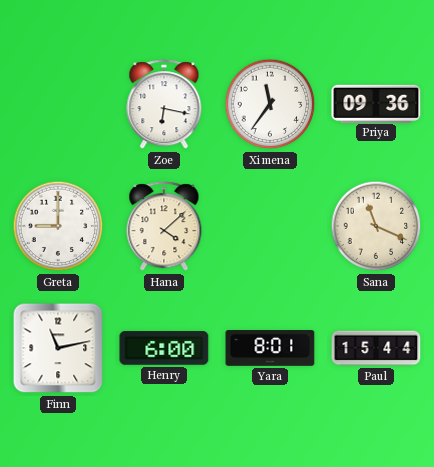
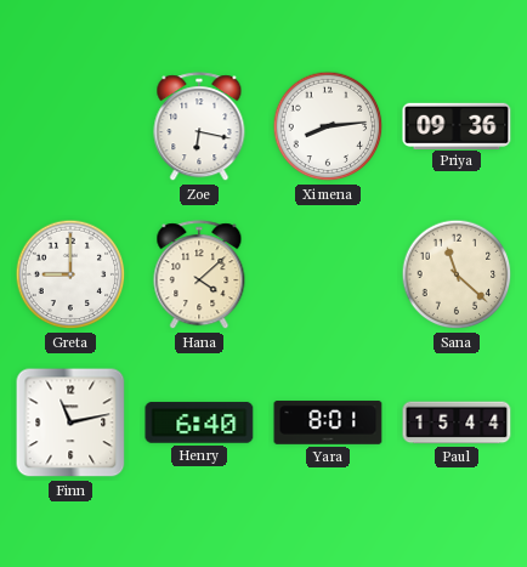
Ximena: 11:36 -> 8:14
Sana: 11:19 -> 11:22
Henry: 6:00 -> 6:40
